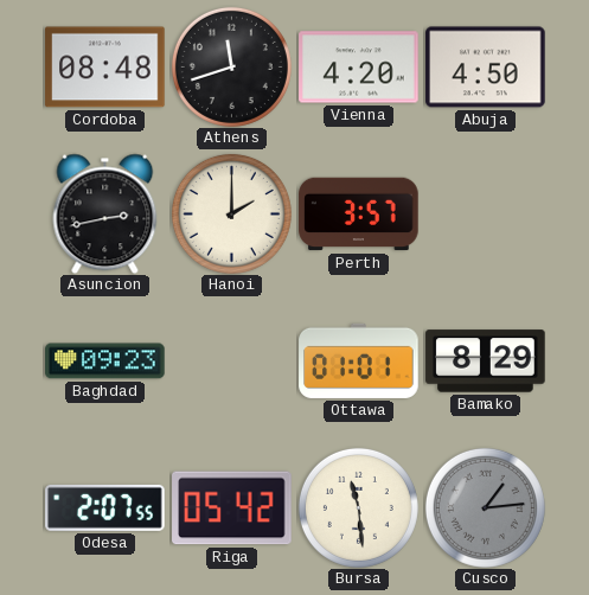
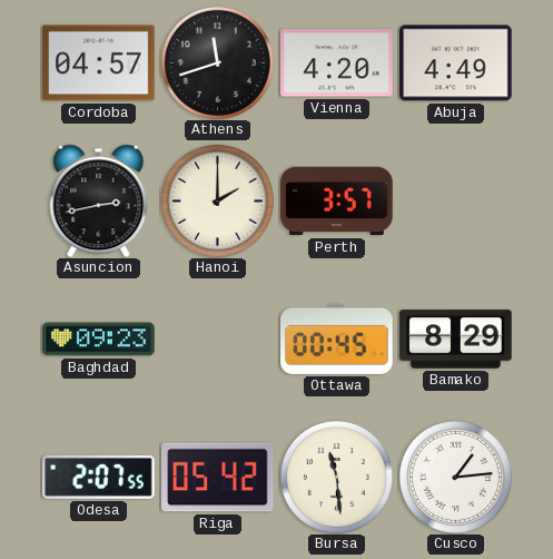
Cordoba: 08:48 -> 04:57
Abuja: 4:50 -> 4:49
Ottawa: 01:01 -> 00:45
Cusco dial: grey -> white
